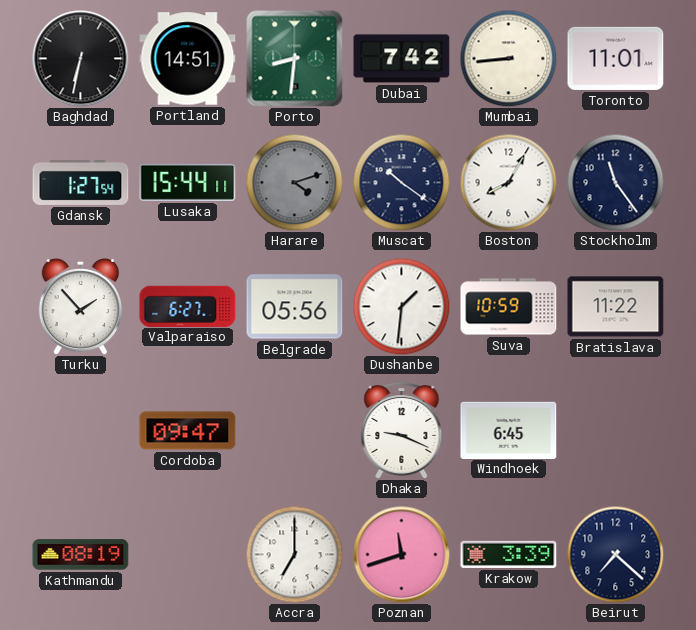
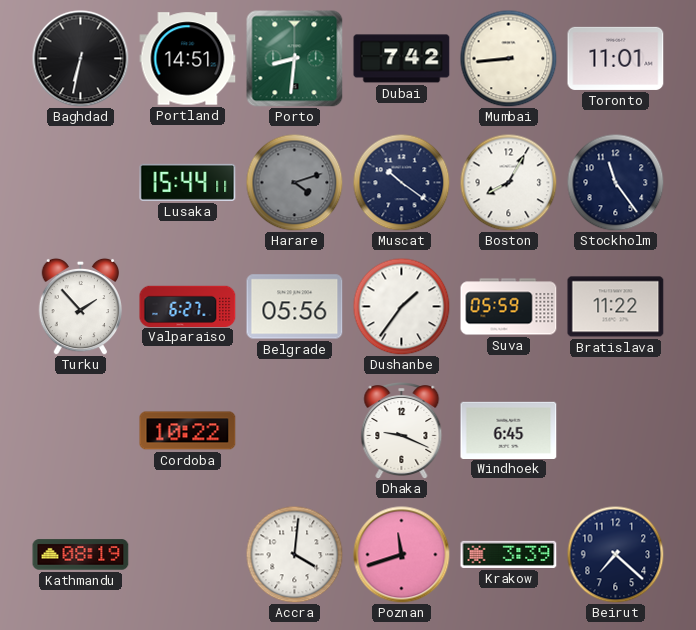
Gdansk: 1:27 -> none
Dushanbe: 1:31 -> 1:36
Suva: 10:59 -> 05:59
Cordoba: 09:47 -> 10:22
Accra: 7:00 -> 4:01
